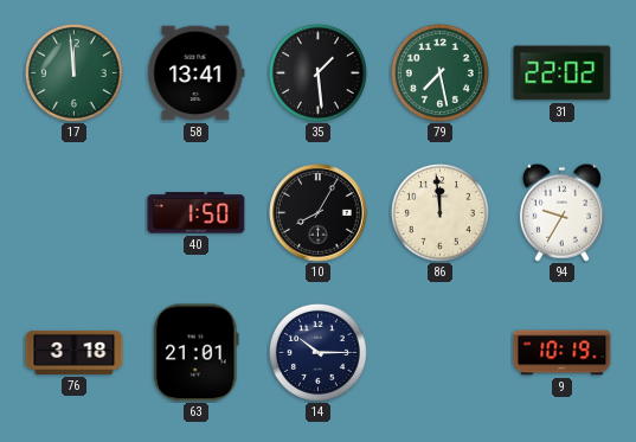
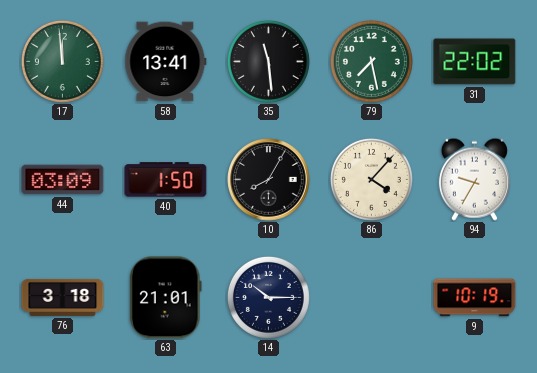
35: 1:29 -> 11:29
44: none -> 03:09
86: 11:59 -> 4:07
